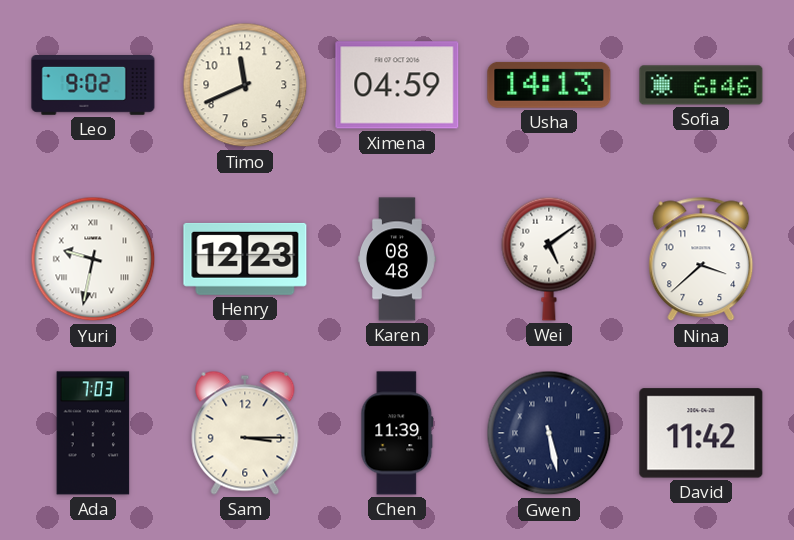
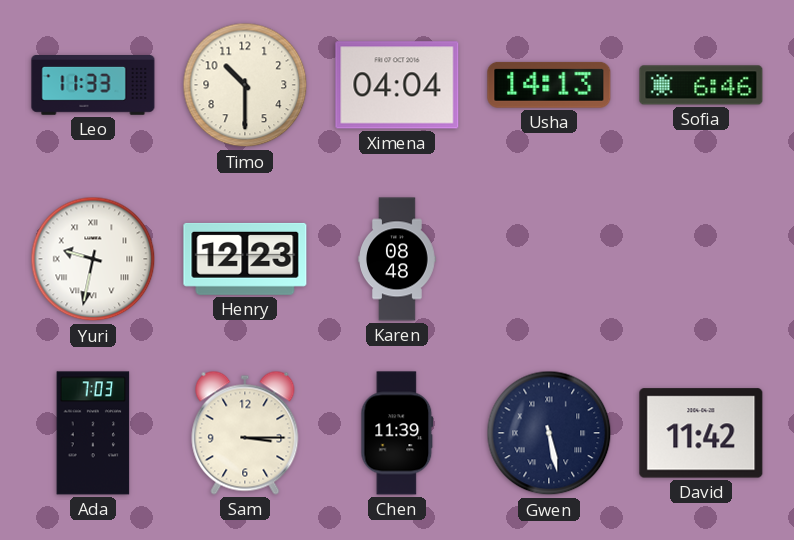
Leo: 9:02 -> 11:33
Timo: 11:41 -> 10:30
Ximena: 04:59 -> 04:04
Wei: 5:09 -> none
Nina: 3:38 -> none
